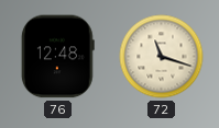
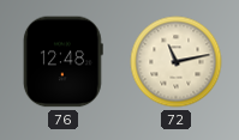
72: 11:18 -> 11:13
